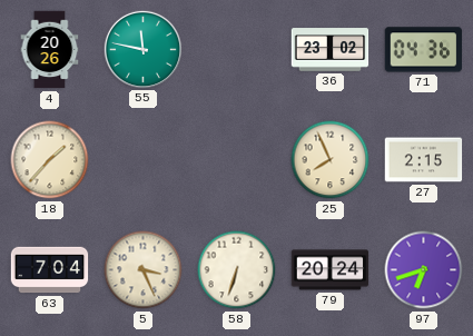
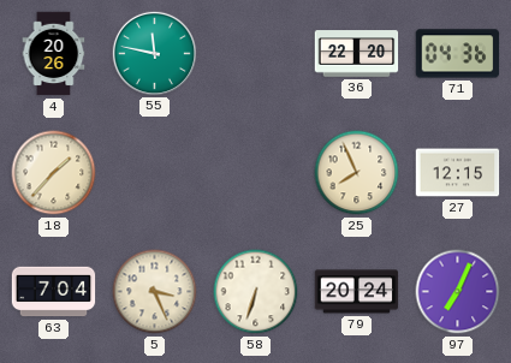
36: 23:02 -> 22:20
27: 2:15 -> 12:15
97: 6:42 -> 7:04
